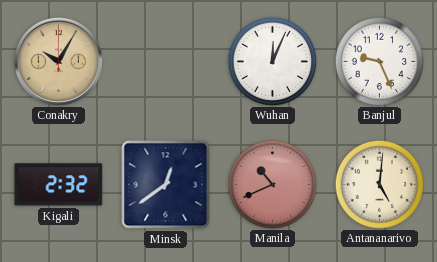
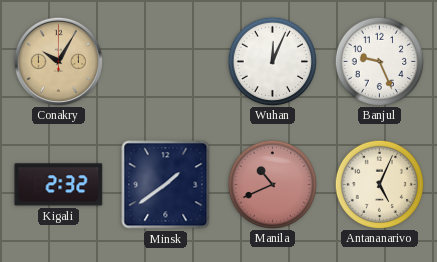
Minsk: 12:39 -> 1:39
Antananarivo: 5:01 -> 5:04
